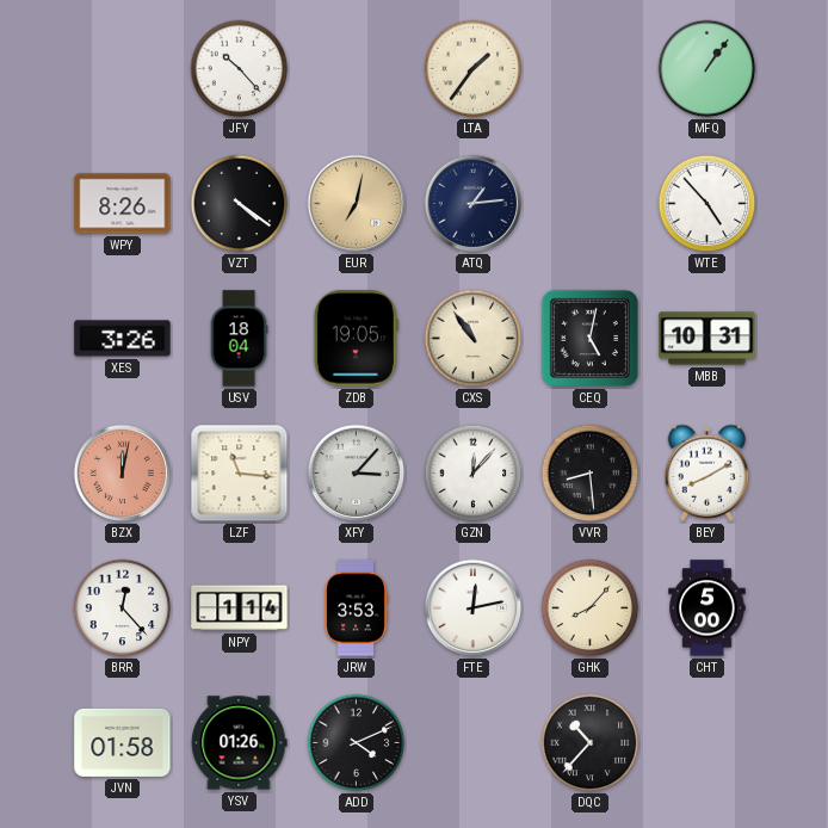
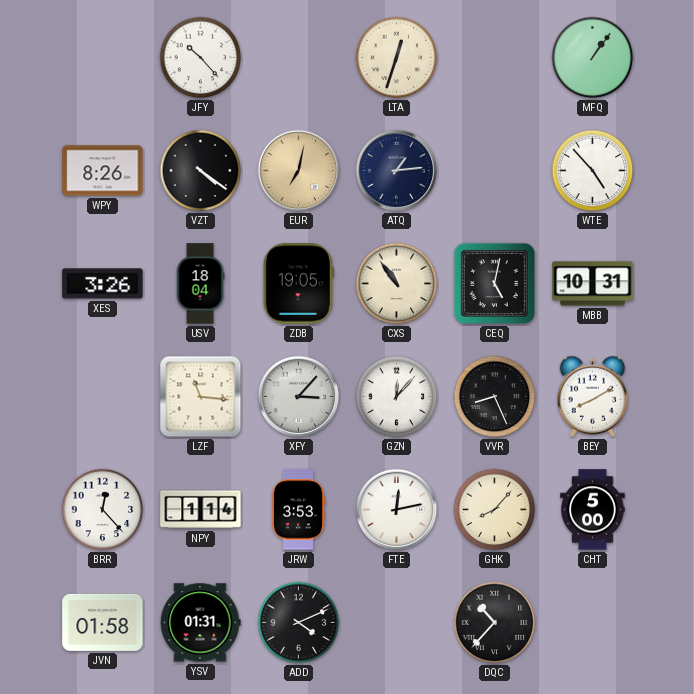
LTA: 1:36 -> 12:33
BZX: 12:02 -> none
VVR: 8:29 -> 8:26
YSV: 01:26 -> 01:31
